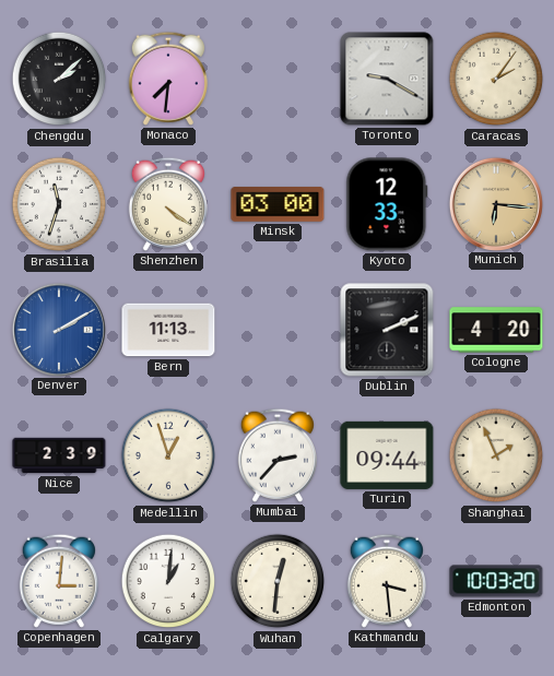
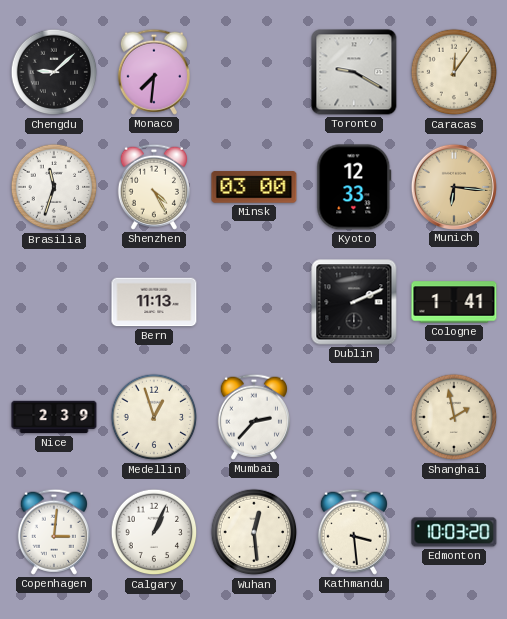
Chengdu: 2:08 -> 9:08
Caracas: 2:06 -> 12:06
Shenzhen: 4:21 -> 4:25
Denver: 2:10 -> none
Cologne: 4:20 -> 1:41
Turin: 09:44 -> none
Shanghai: 1:56 -> 1:58
Calgary: 1:01 -> 1:04
Wuhan: 12:31 -> 12:29
